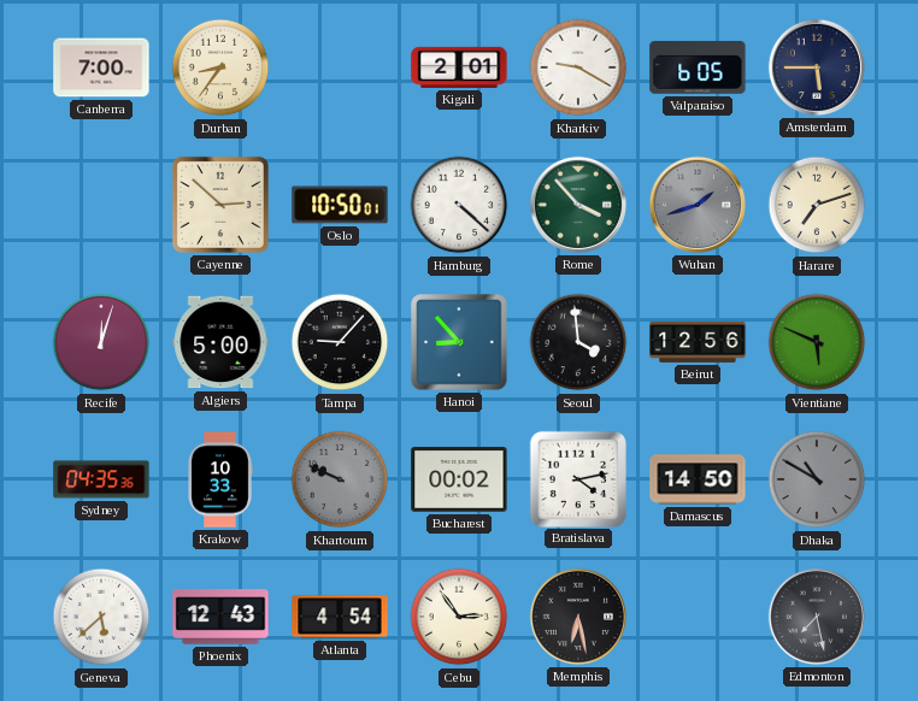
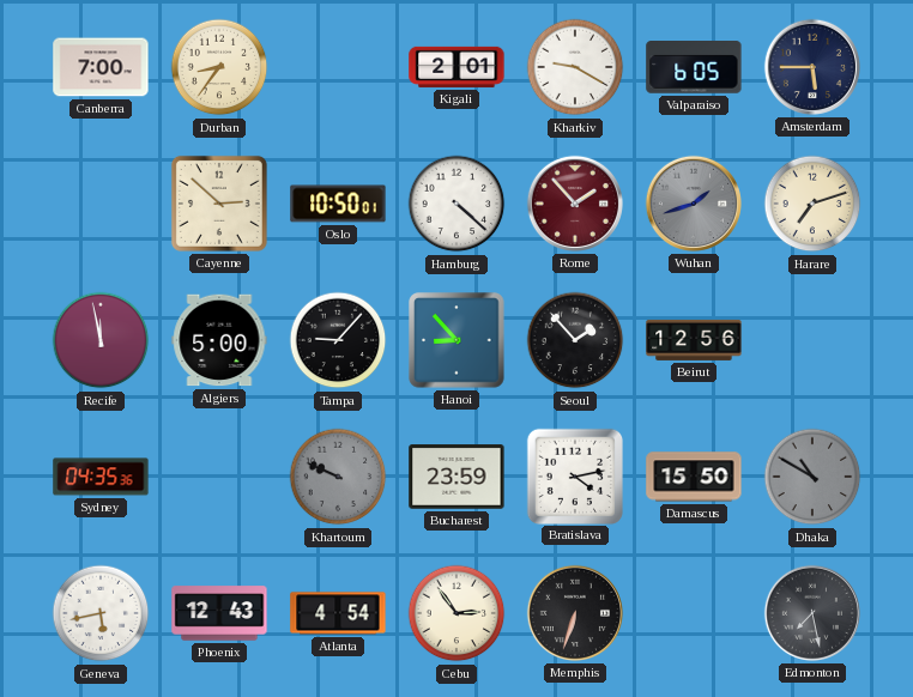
Rome: 3:53 -> 1:53
Rome dial: green -> burgundy
Recife: 12:03 -> 11:58
Seoul: 3:59 -> 1:53
Vientiane: 5:49 -> none
Krakow: 10:33 -> none
Bucharest: 00:02 -> 23:59
Damascus: 14:50 -> 15:50
Geneva: 5:38 -> 5:43
Memphis: 6:28 -> 6:33
